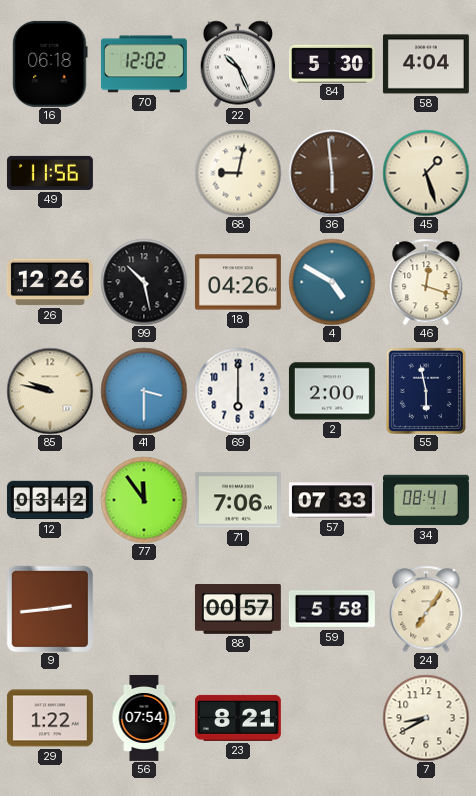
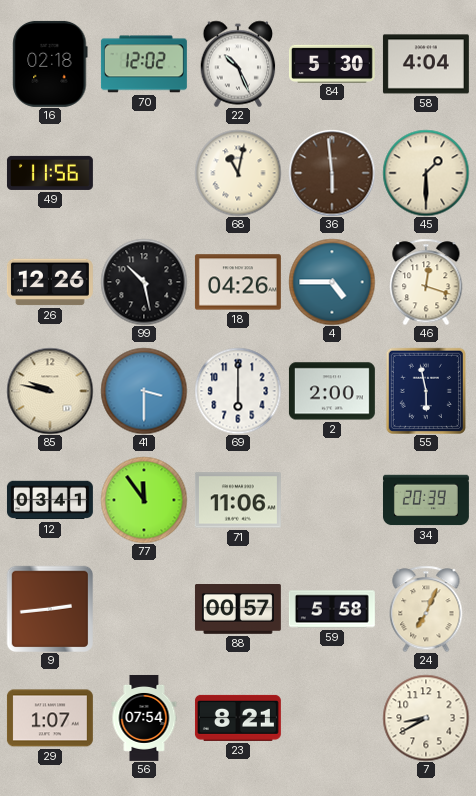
16: 06:18 -> 02:18
68: 9:02 -> 11:02
45: 1:27 -> 1:30
4: 4:50 -> 4:45
12: 03:42 -> 03:41
71: 7:06 -> 11:06
57: 07:33 -> none
34: 08:41 -> 20:39
24: 7:06 -> 7:04
29: 1:22 -> 1:07
